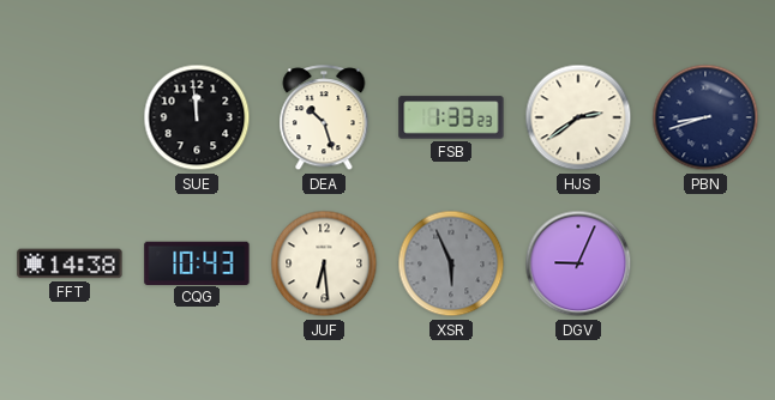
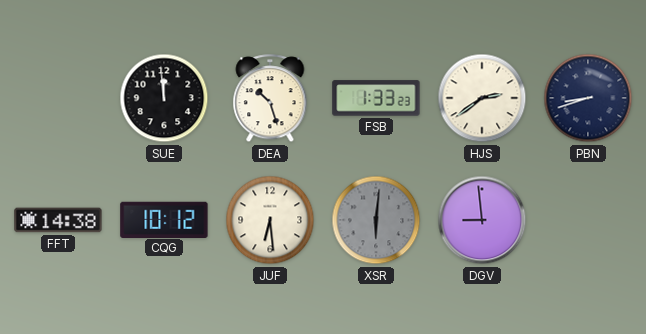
CQG: 10:43 -> 10:12
XSR: 5:56 -> 6:01
DGV: 9:04 -> 8:59
